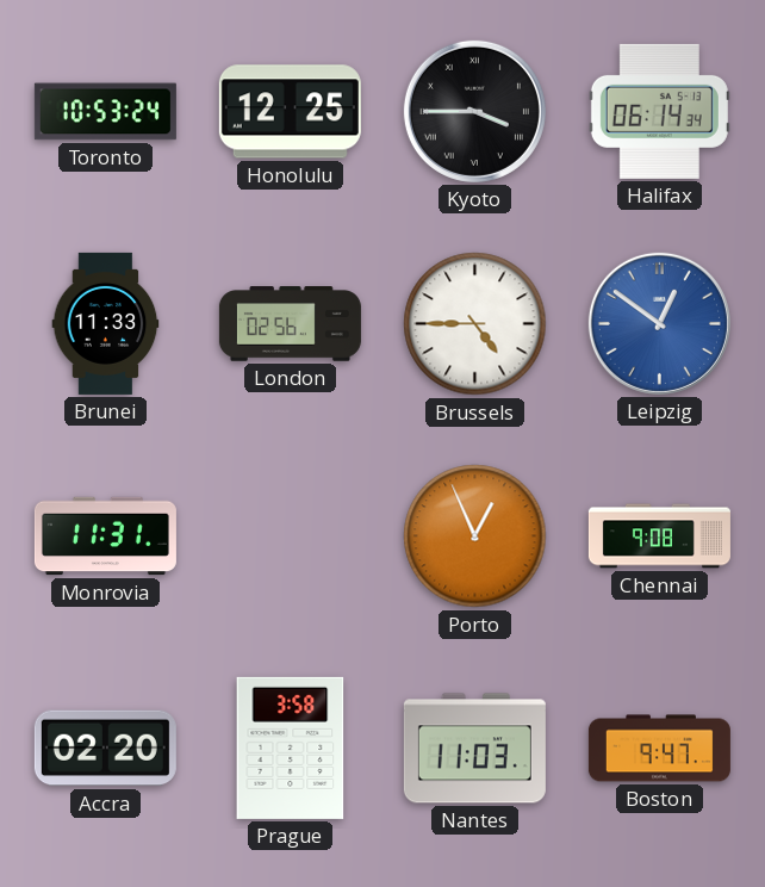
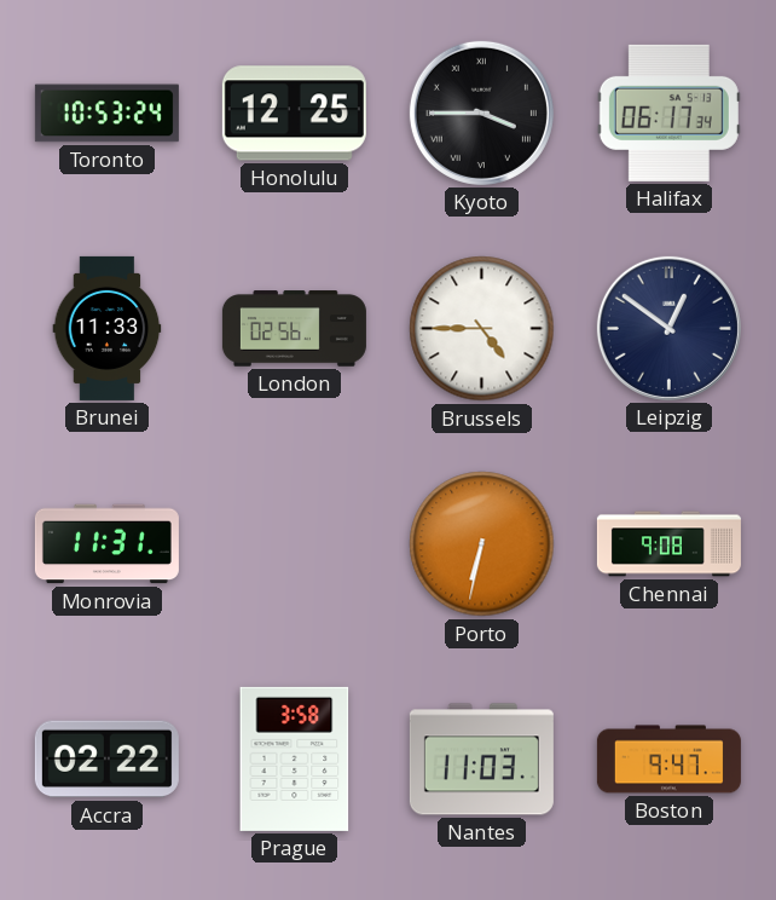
Halifax: 06:14 -> 06:17
Leipzig dial: blue -> navy
Porto: 12:56 -> 6:32
Accra: 02:20 -> 02:22
